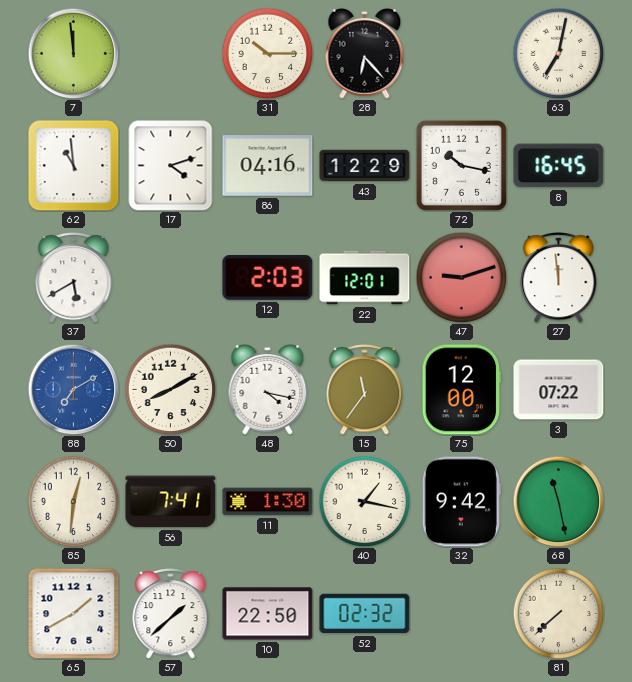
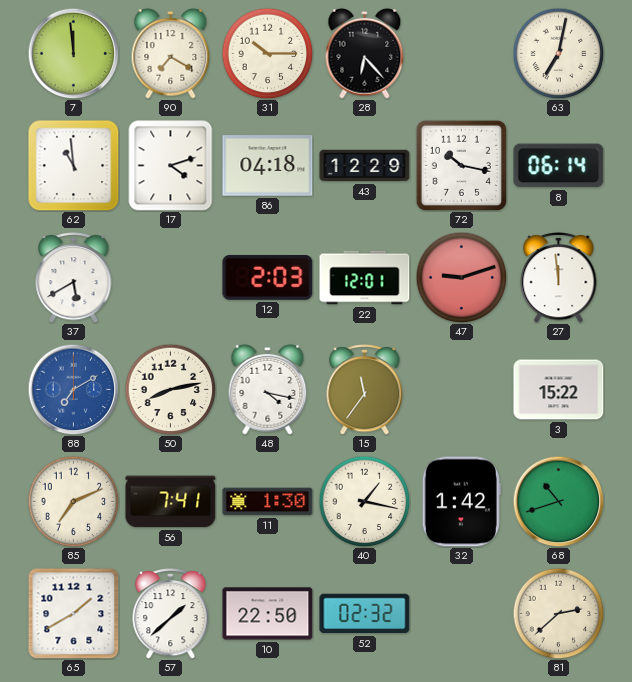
90: none -> 7:20
86: 04:16 -> 04:18
8: 16:45 -> 06:14
50: 8:10 -> 8:13
75: 12:00 -> none
3: 07:22 -> 15:22
85: 12:31 -> 7:11
32: 9:42 -> 1:42
68: 11:28 -> 10:42
81: 7:38 -> 2:38
